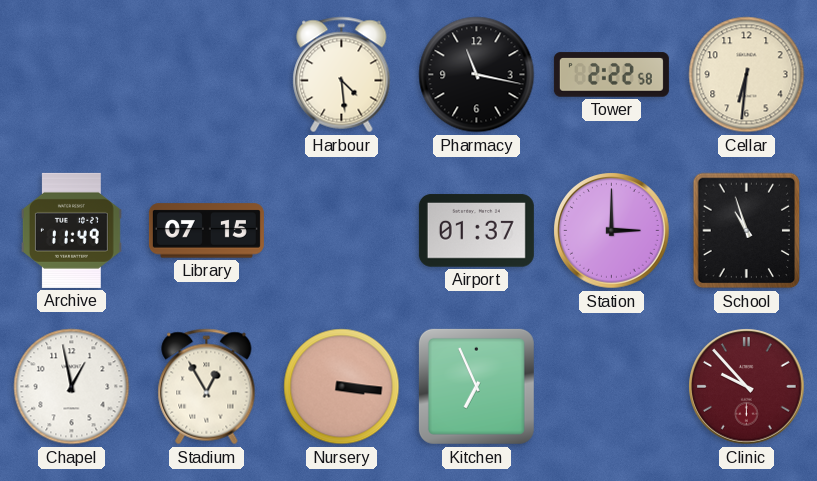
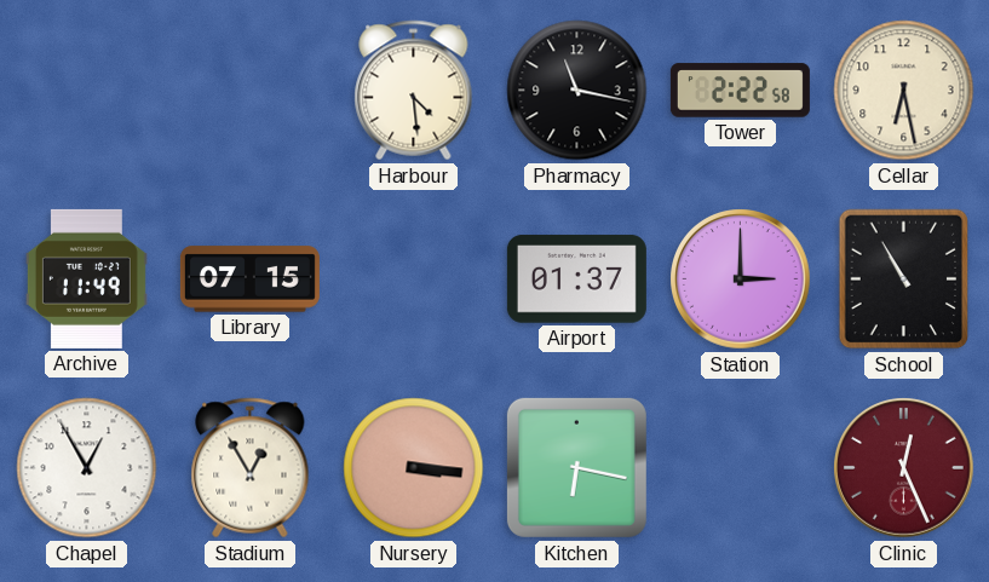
Cellar: 6:31 -> 6:28
School: 10:57 -> 10:55
Chapel: 12:58 -> 12:55
Kitchen: 6:56 -> 6:17
Clinic: 9:53 -> 12:26
